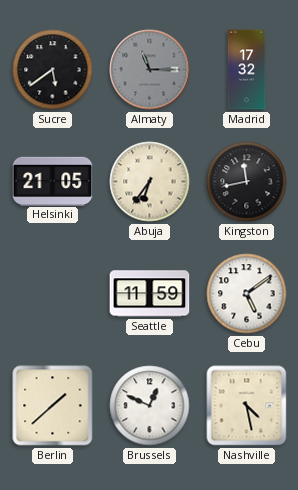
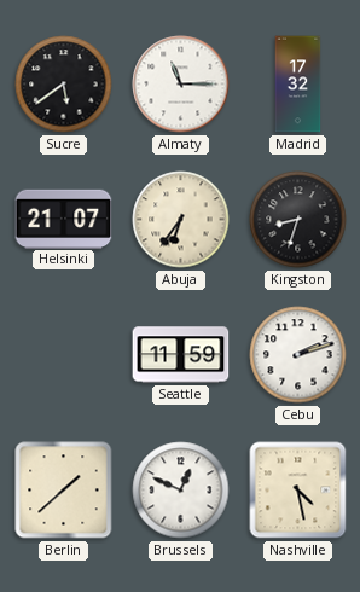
Almaty dial: grey -> white
Helsinki: 21:05 -> 21:07
Kingston: 11:43 -> 8:33
Cebu: 5:09 -> 2:12
